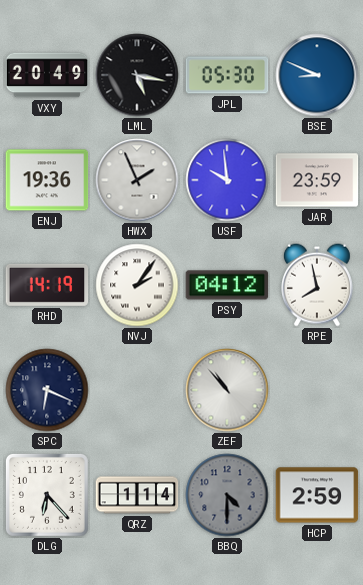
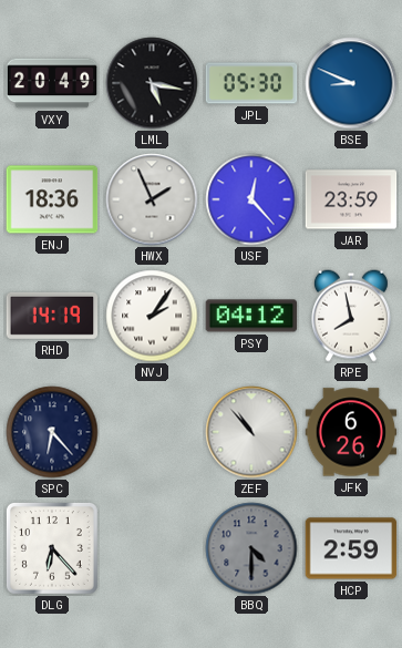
ENJ: 19:36 -> 18:36
USF: 9:59 -> 12:23
SPC: 6:19 -> 6:23
JFK: none -> 6:26
QRZ: 1:14 -> none
